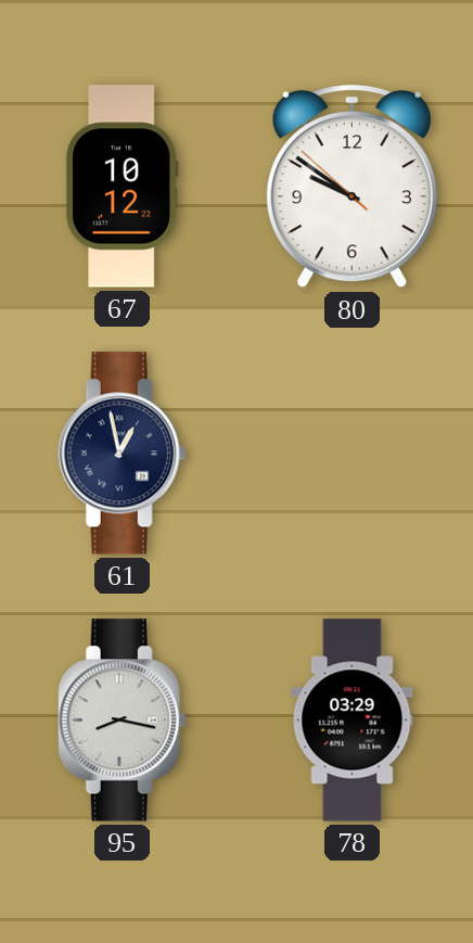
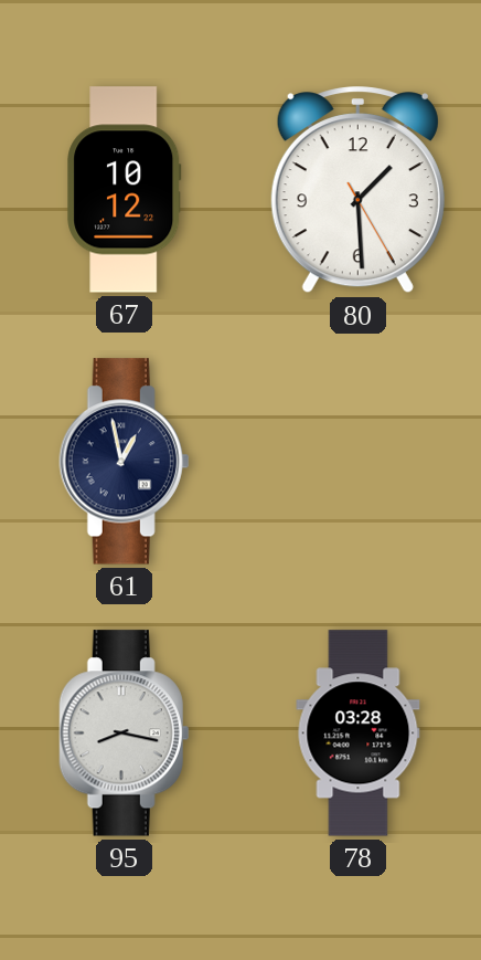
80: 9:50 -> 1:29
78: 03:29 -> 03:28
